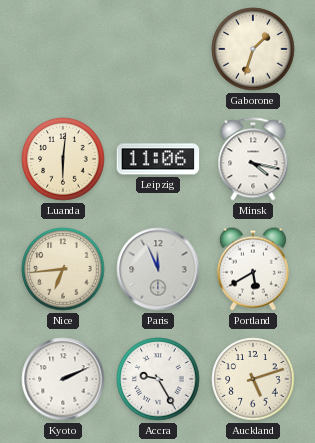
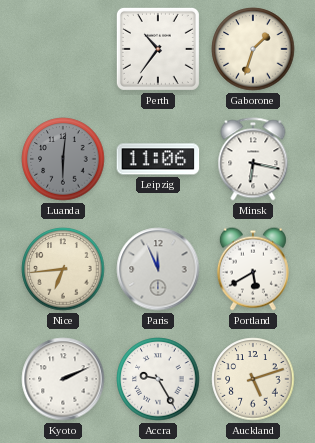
Perth: none -> 10:36
Luanda dial: cream -> grey
Minsk: 4:17 -> 6:17
